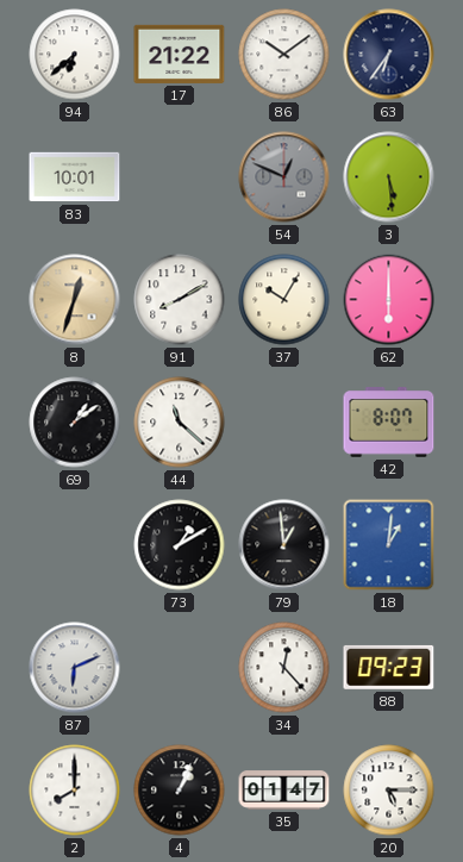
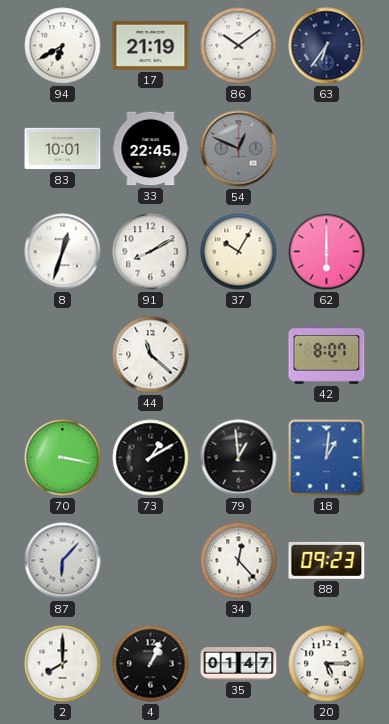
94: 6:38 -> 6:40
17: 21:22 -> 21:19
33: none -> 22:45
3: 5:29 -> none
8 dial: champagne -> white
69: 1:09 -> none
70: none -> 3:17
87: 6:11 -> 6:07
